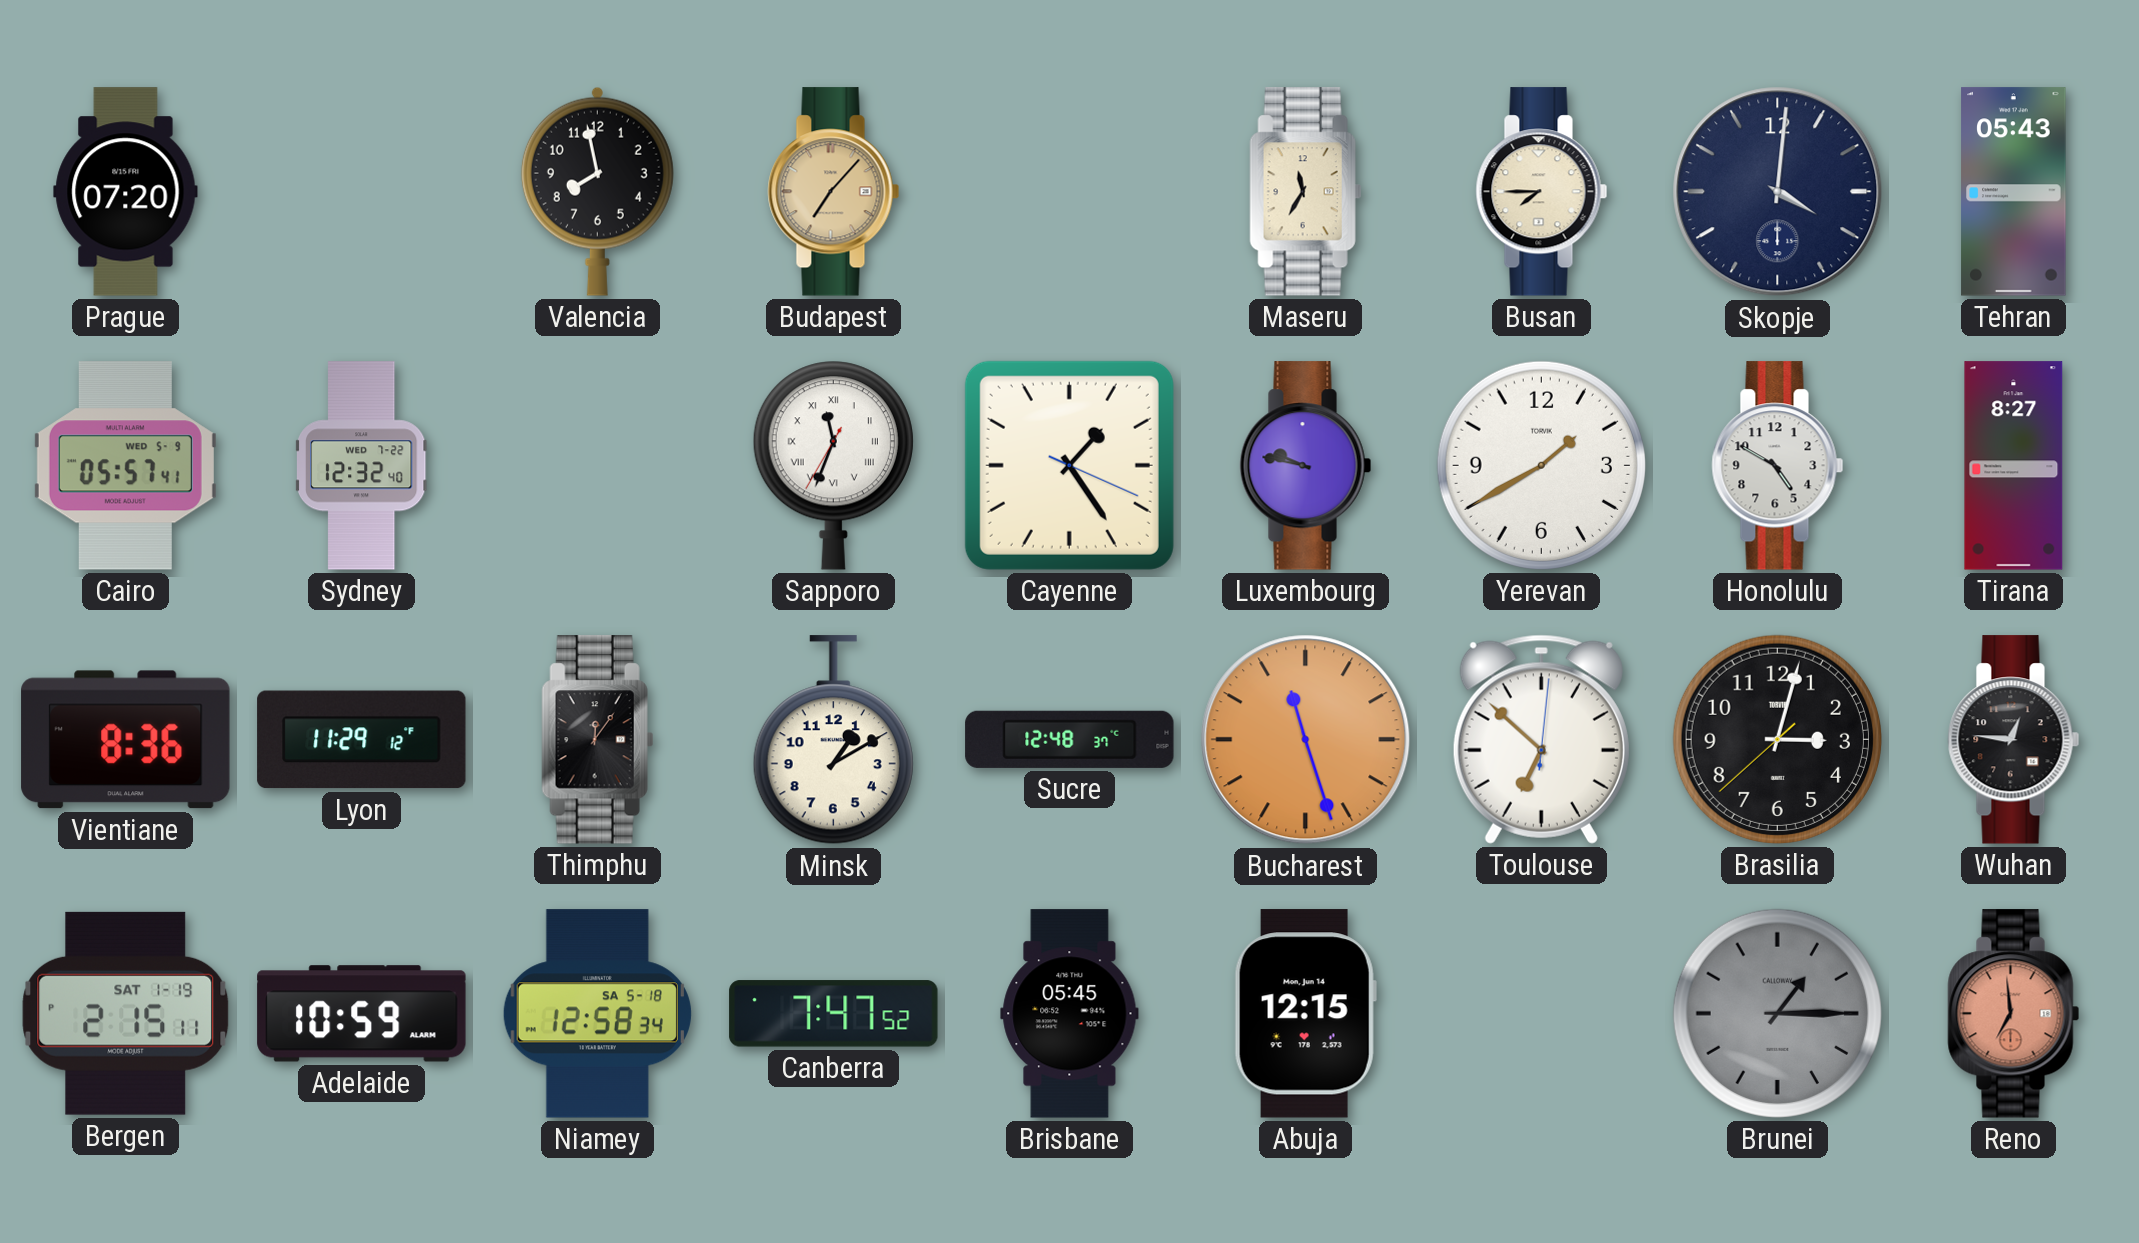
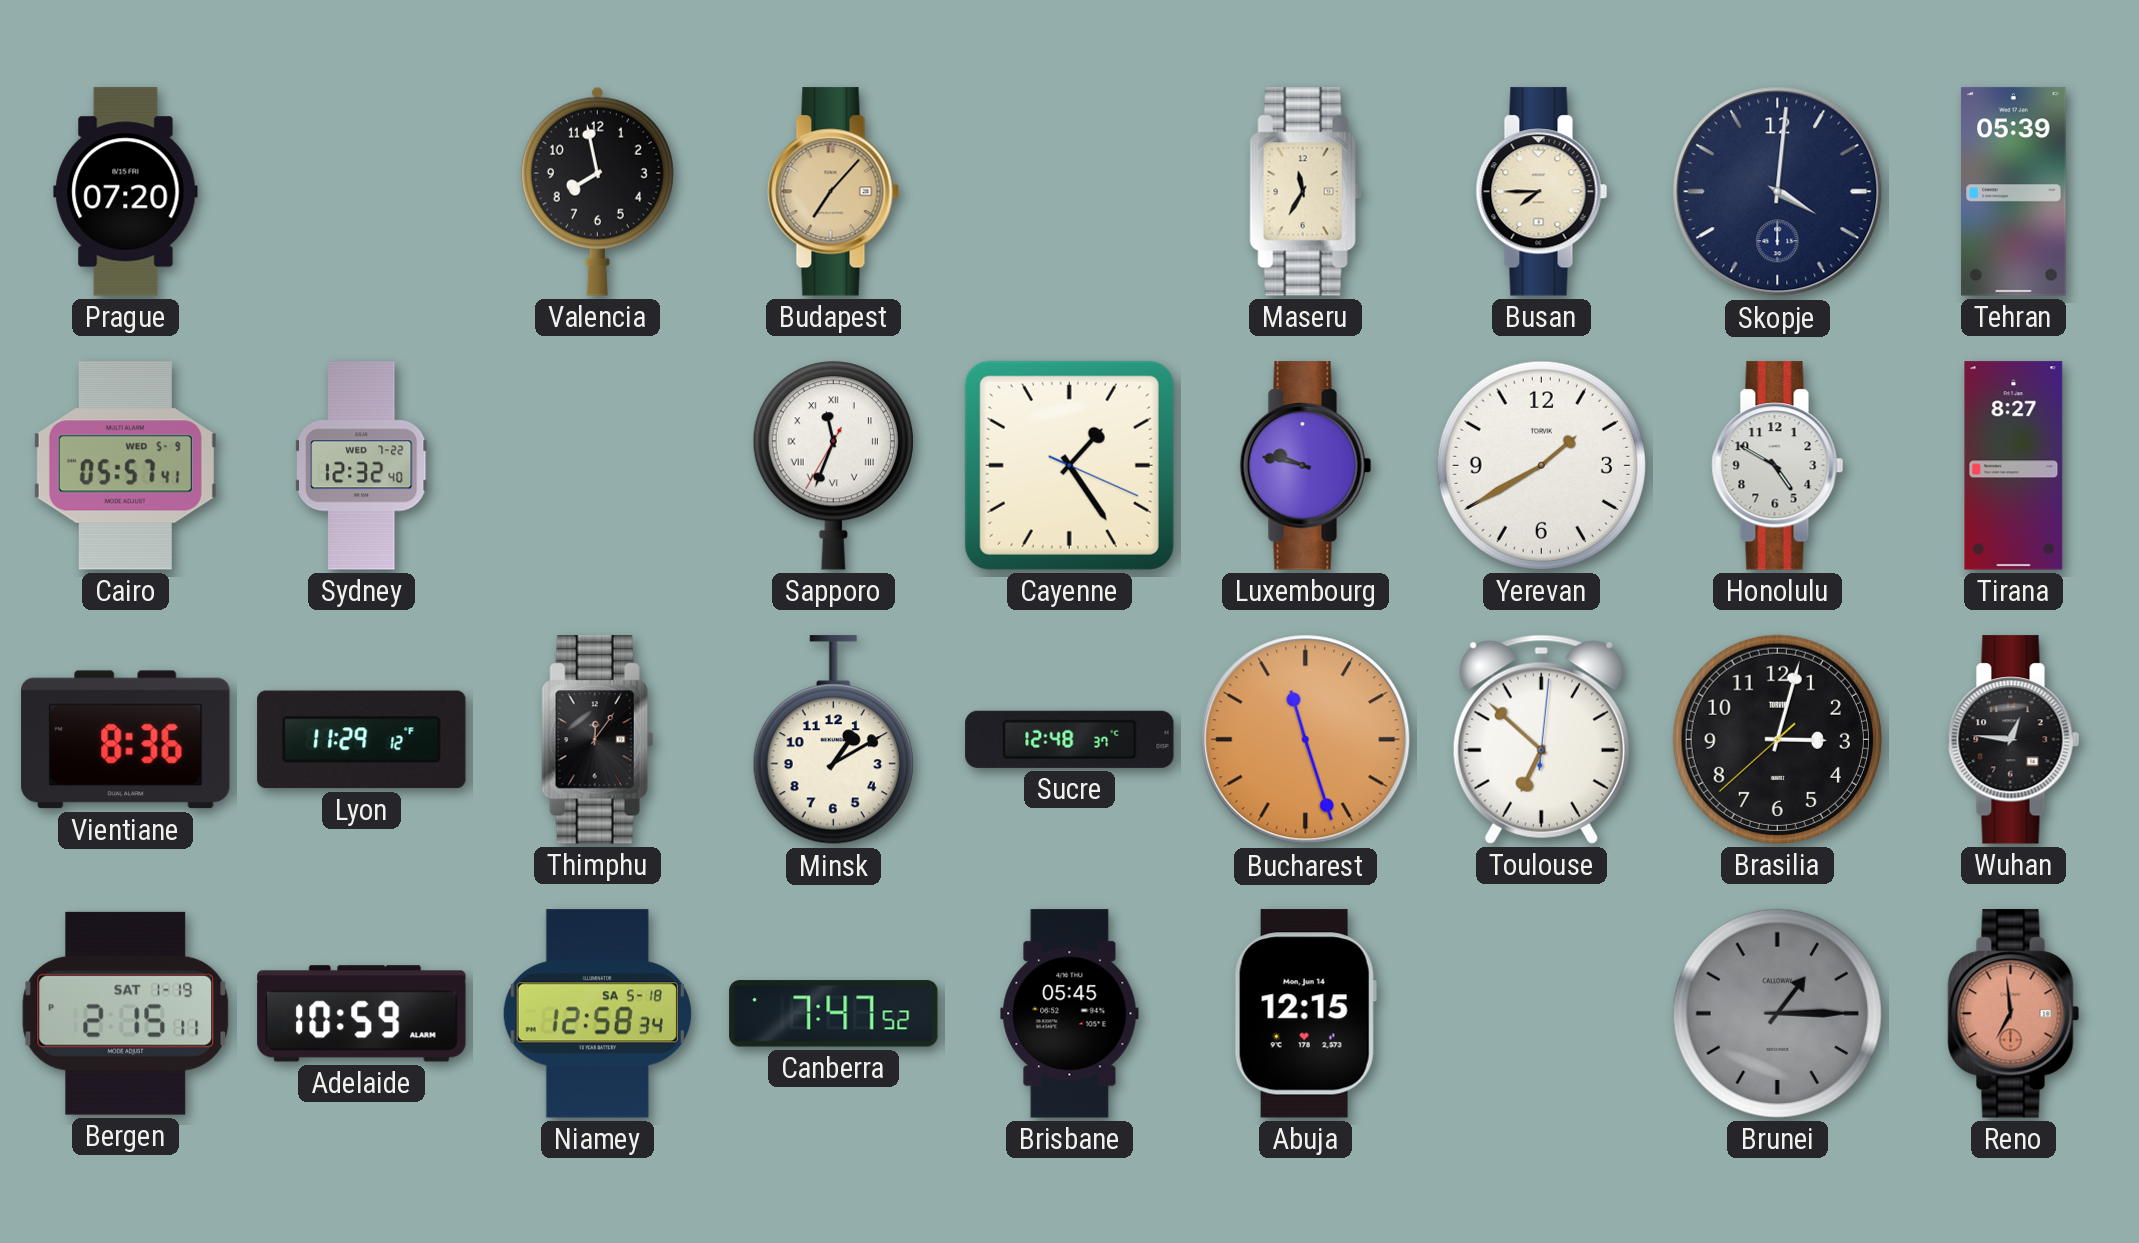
Tehran: 05:43 -> 05:39
